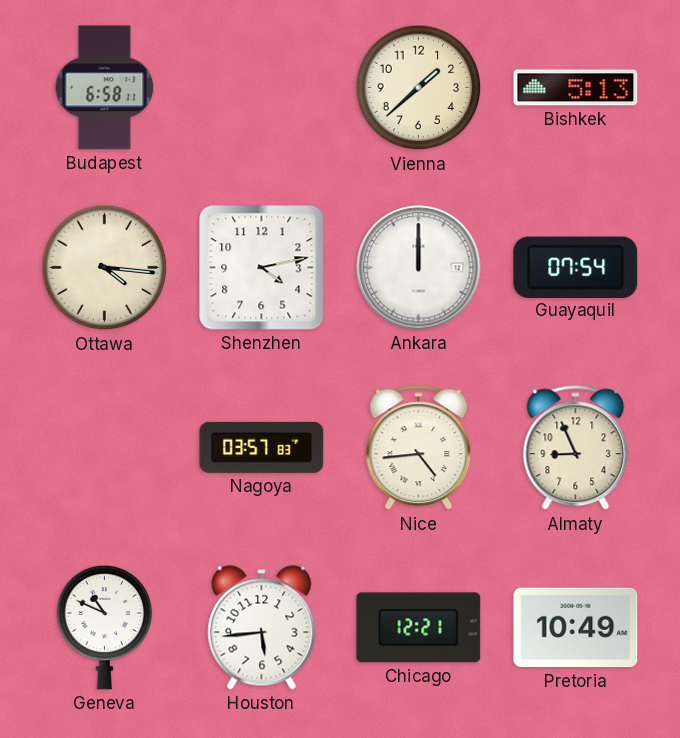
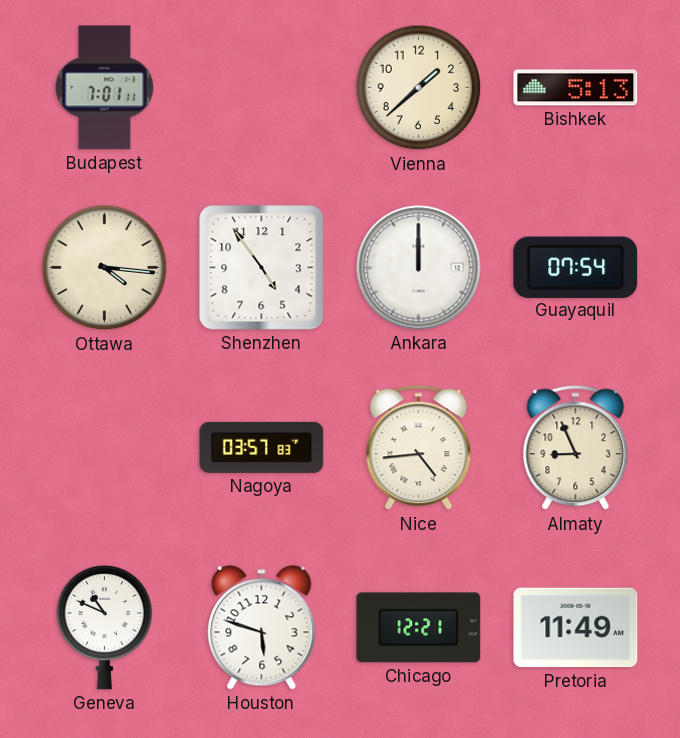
Budapest: 6:58 -> 7:01
Shenzhen: 4:13 -> 4:54
Houston: 5:44 -> 5:48
Pretoria: 10:49 -> 11:49
